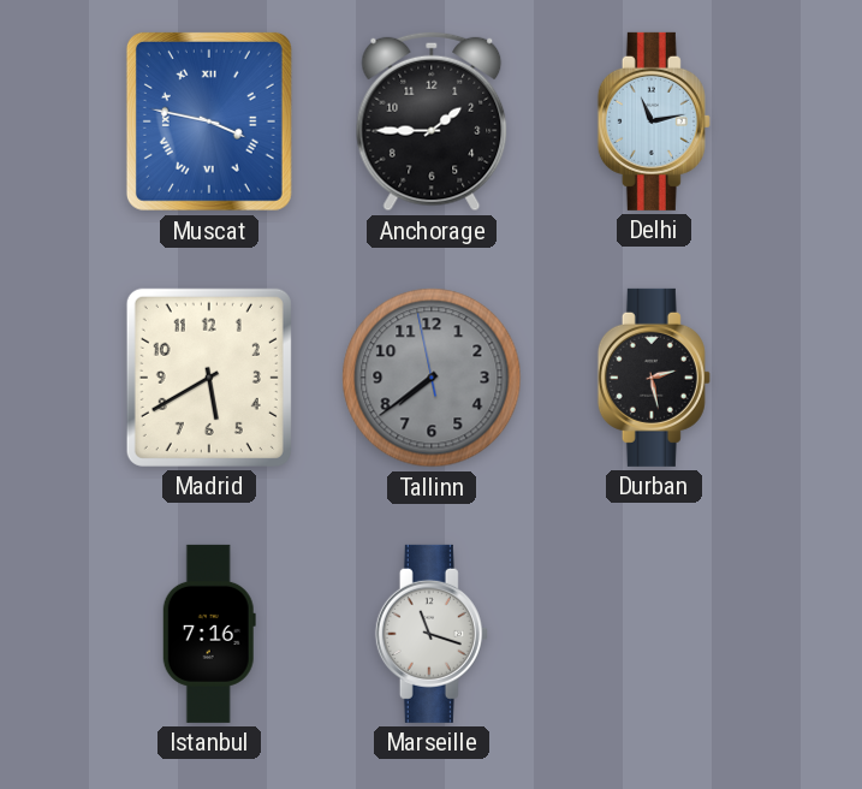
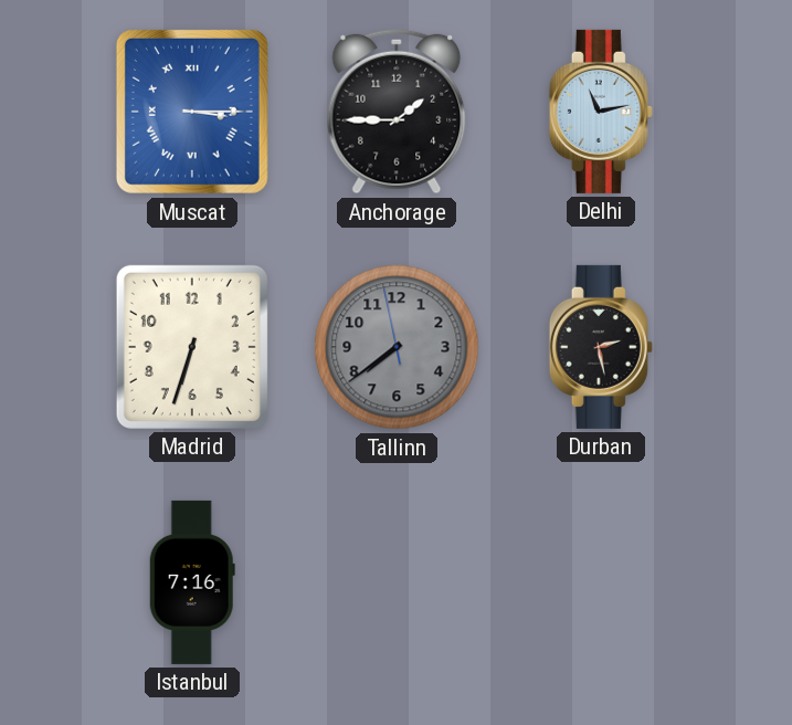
Muscat: 3:47 -> 3:15
Madrid: 5:40 -> 6:33
Marseille: 11:18 -> none
